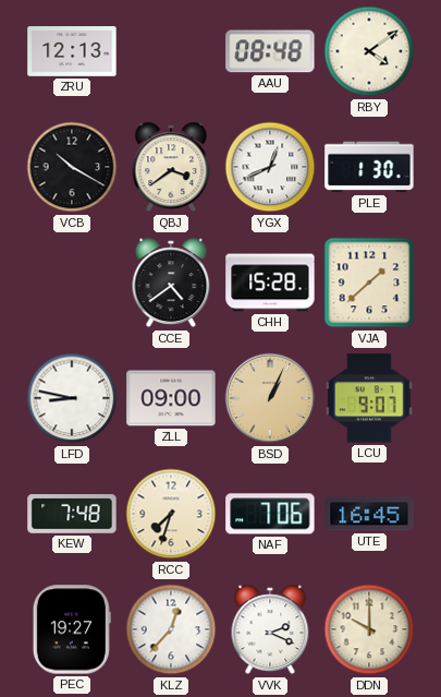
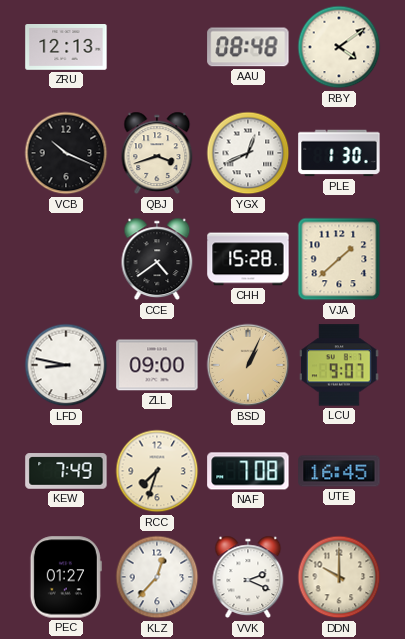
VCB: 10:20 -> 10:19
QBJ: 3:39 -> 3:42
KEW: 7:48 -> 7:49
NAF: 7:06 -> 7:08
PEC: 19:27 -> 01:27
